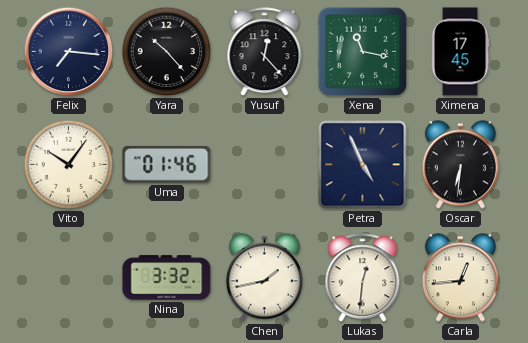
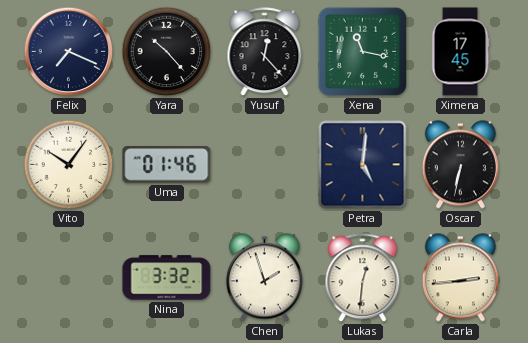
Felix: 7:16 -> 7:19
Petra: 4:56 -> 5:01
Oscar: 6:31 -> 6:32
Chen: 1:43 -> 1:57
Carla: 12:44 -> 2:44
